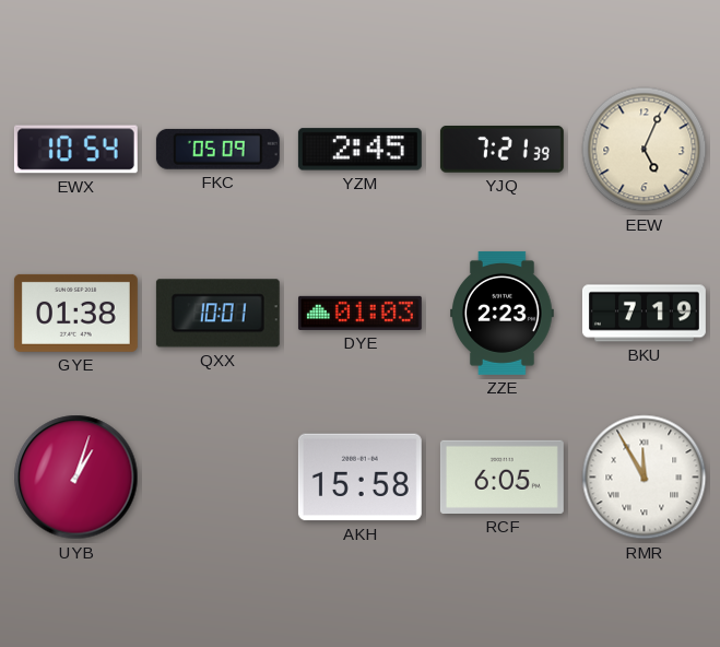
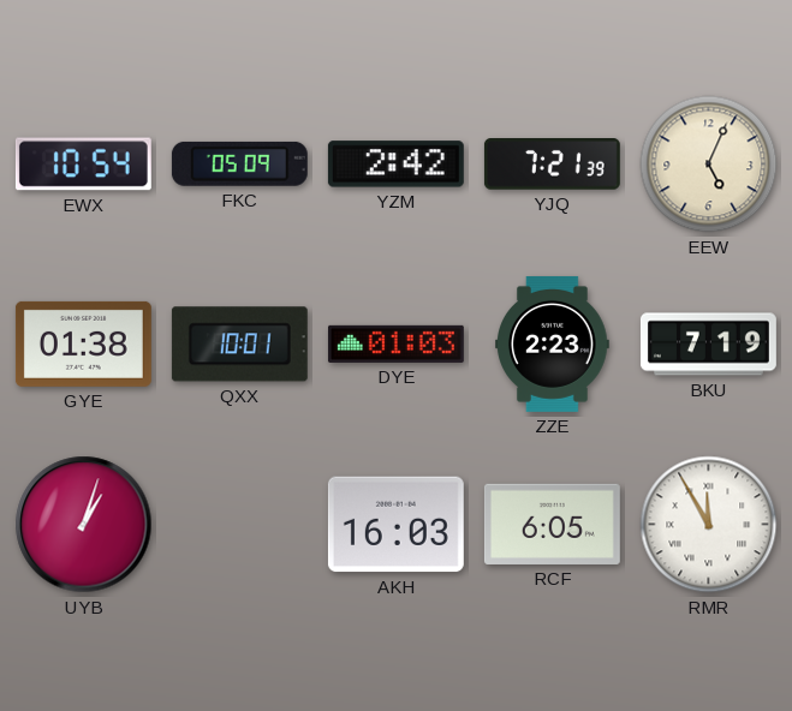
YZM: 2:45 -> 2:42
AKH: 15:58 -> 16:03
